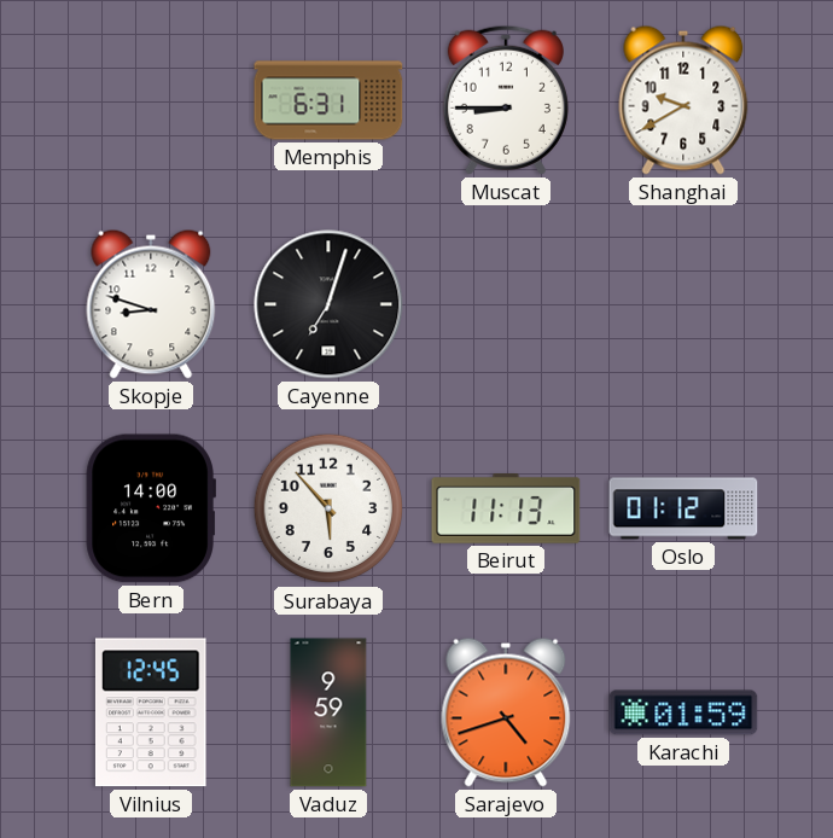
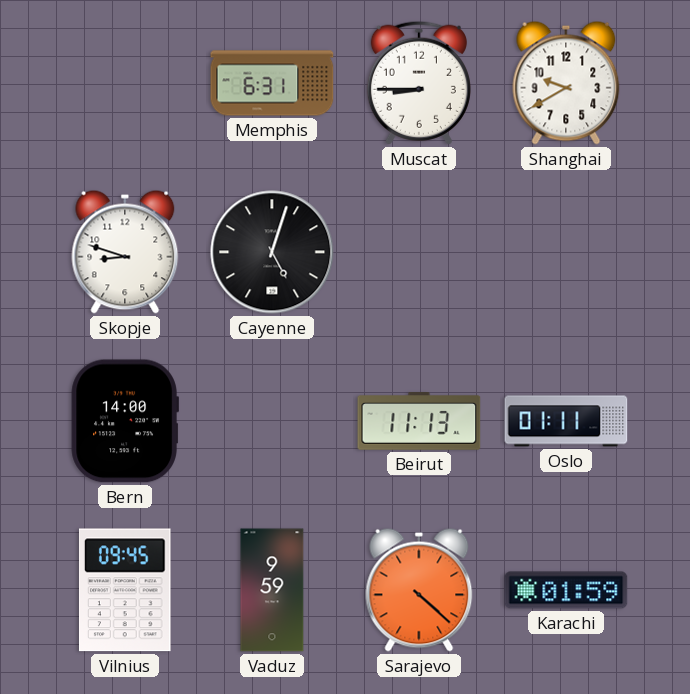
Cayenne: 7:03 -> 5:03
Surabaya: 5:53 -> none
Oslo: 01:12 -> 01:11
Vilnius: 12:45 -> 09:45
Sarajevo: 4:42 -> 4:22
